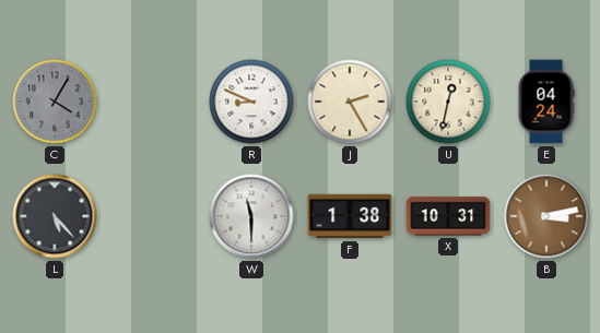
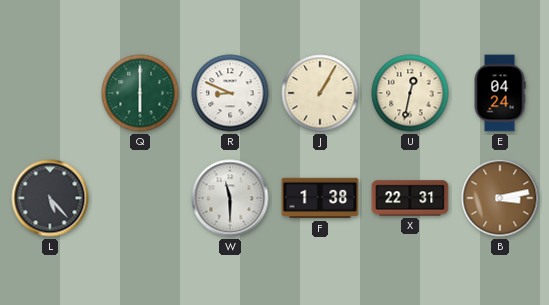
C: 4:05 -> none
Q: none -> 6:00
J: 2:25 -> 1:05
X: 10:31 -> 22:31
